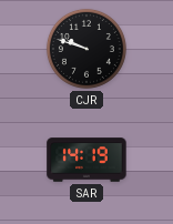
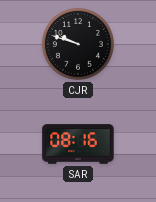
SAR: 14:19 -> 08:16
